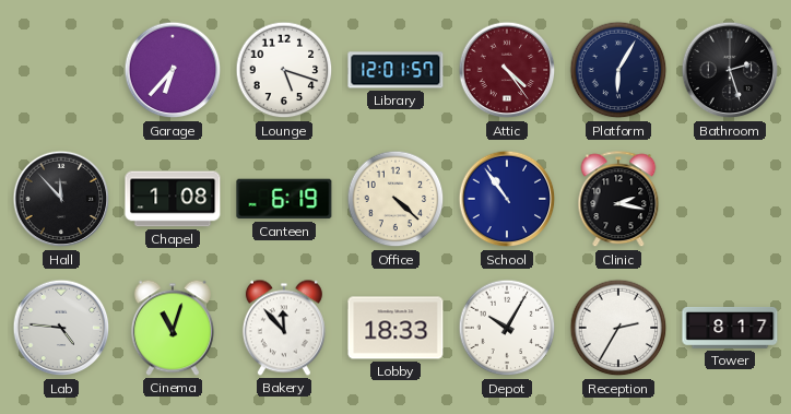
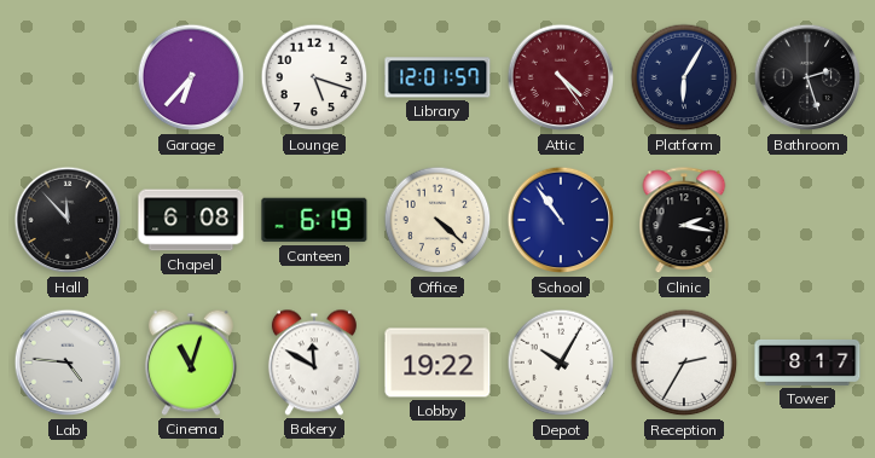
Chapel: 1:08 -> 6:08
Bakery: 11:53 -> 11:50
Lobby: 18:33 -> 19:22
